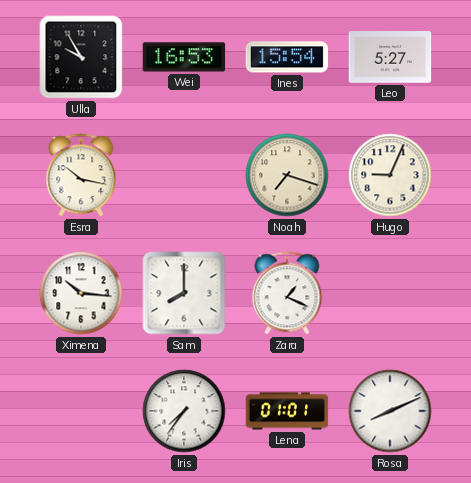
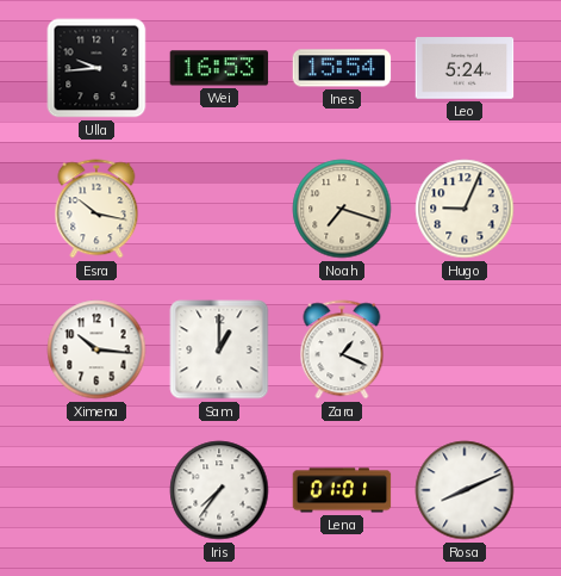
Ulla: 9:55 -> 9:44
Leo: 5:27 -> 5:24
Sam: 8:00 -> 1:00
